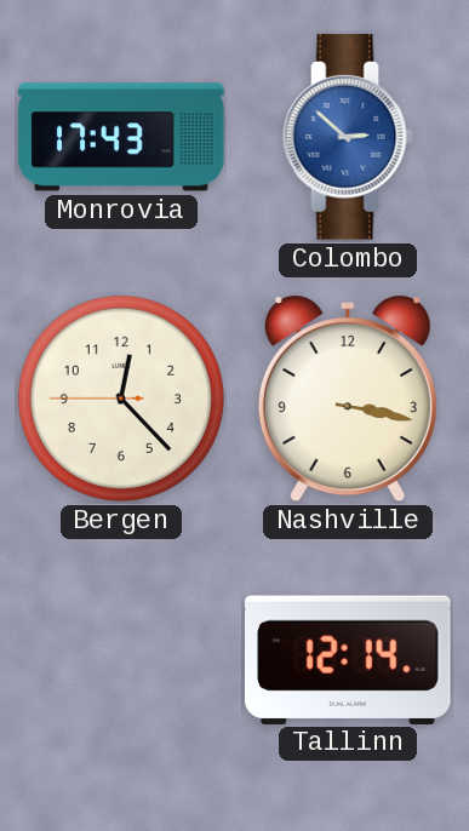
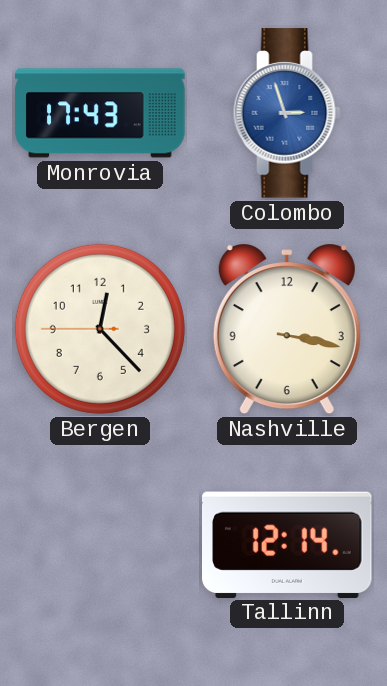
Colombo: 2:52 -> 2:57
